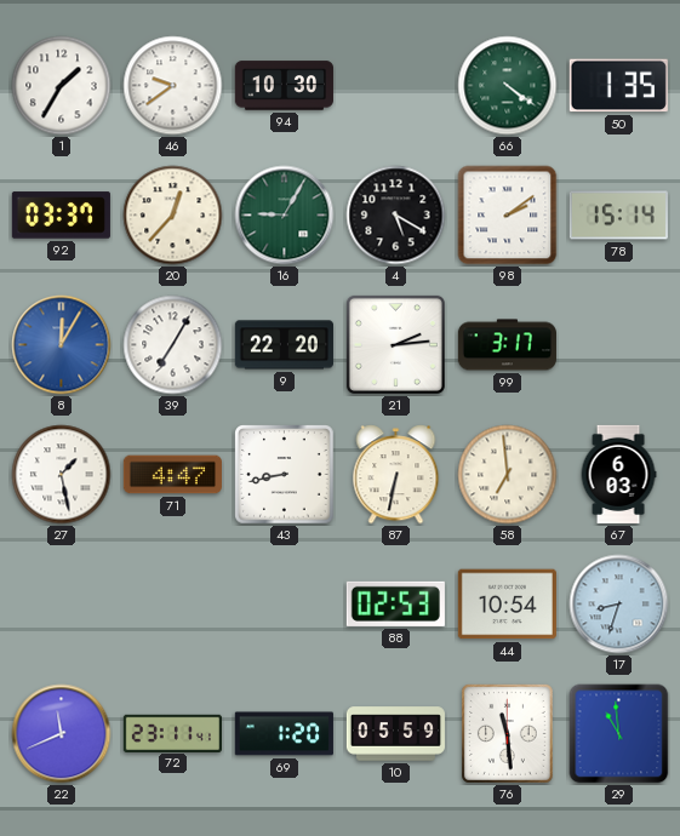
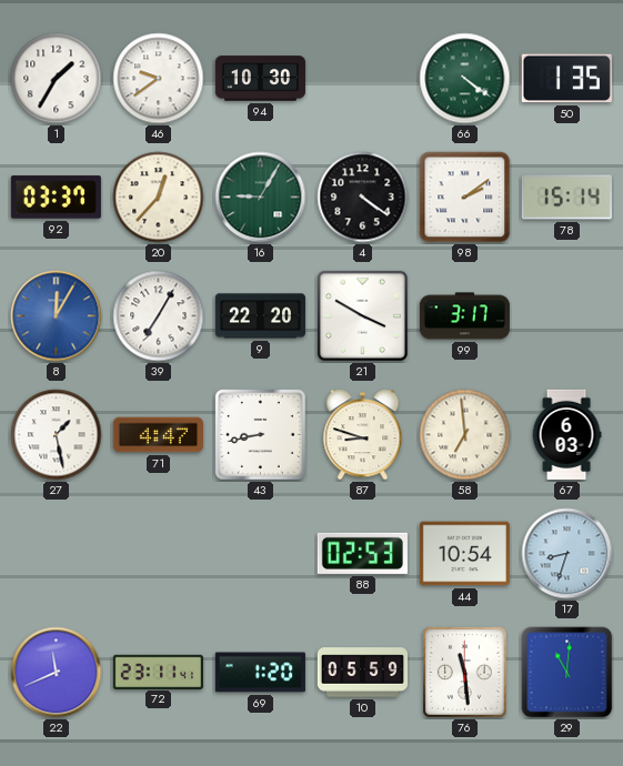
4: 5:20 -> 4:21
21: 2:14 -> 3:50
87: 6:32 -> 8:48
29: 10:59 -> 11:01
